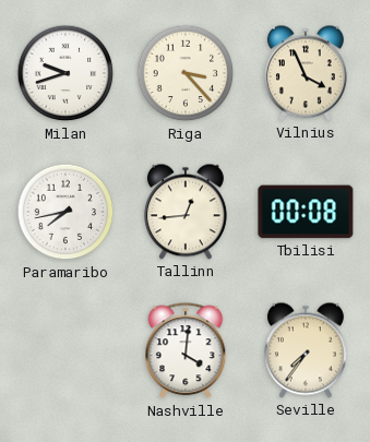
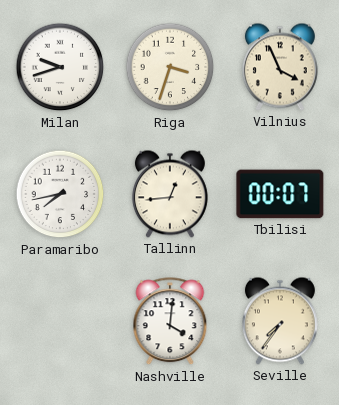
Riga: 3:23 -> 3:33
Tbilisi: 00:08 -> 00:07
